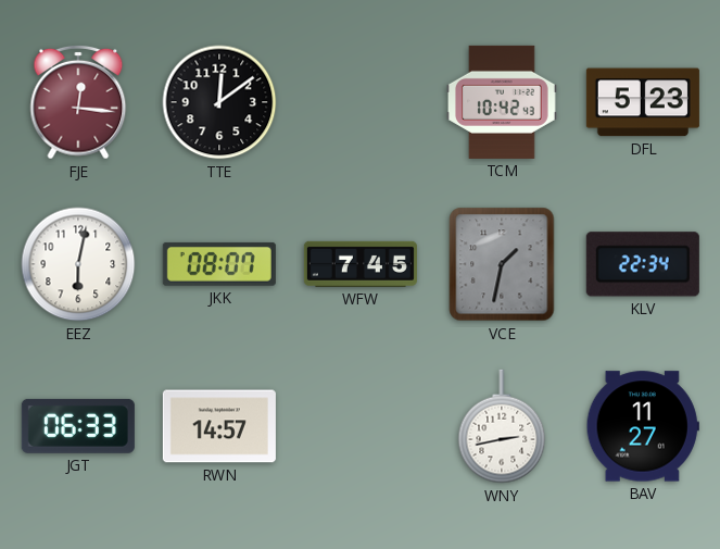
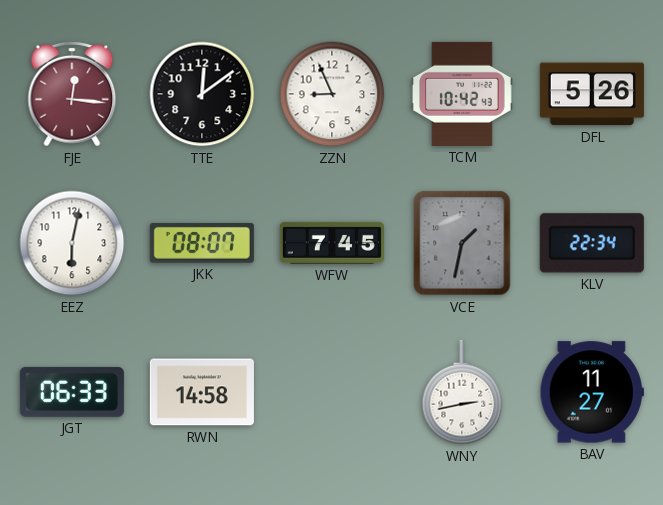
ZZN: none -> 8:56
DFL: 5:23 -> 5:26
RWN: 14:57 -> 14:58
